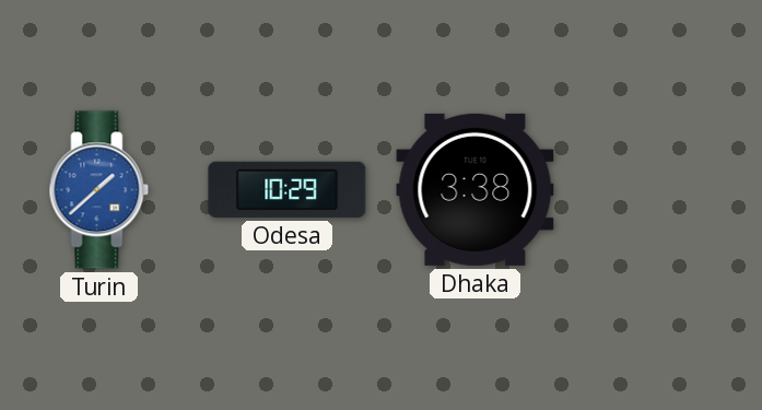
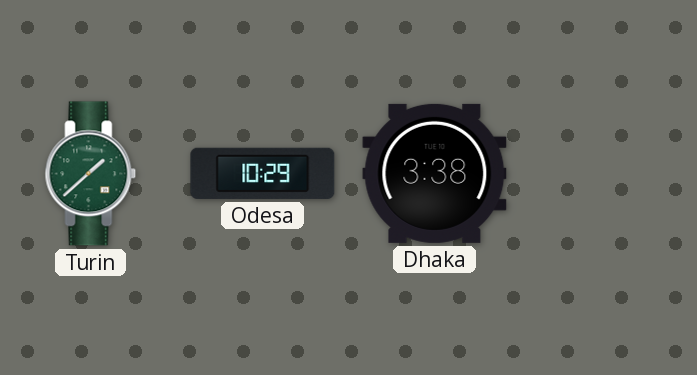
Turin dial: blue -> green
